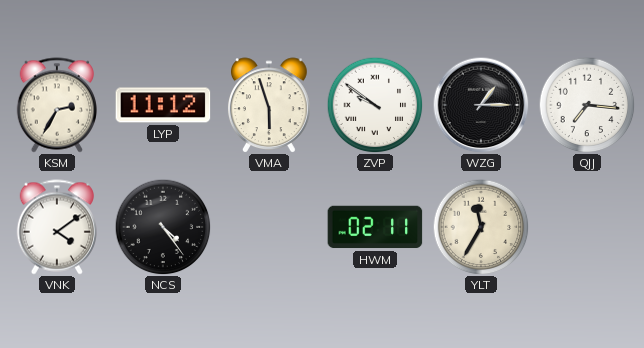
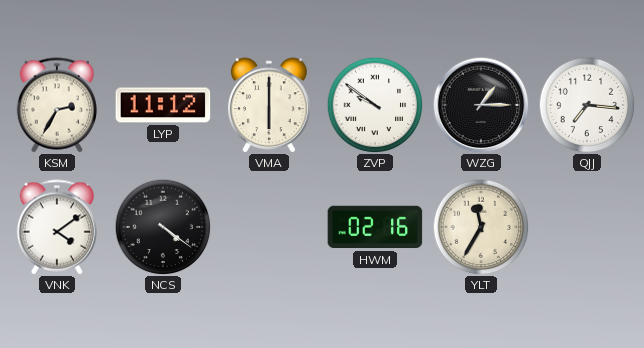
VMA: 5:57 -> 6:00
NCS: 4:24 -> 4:21
HWM: 02:11 -> 02:16
